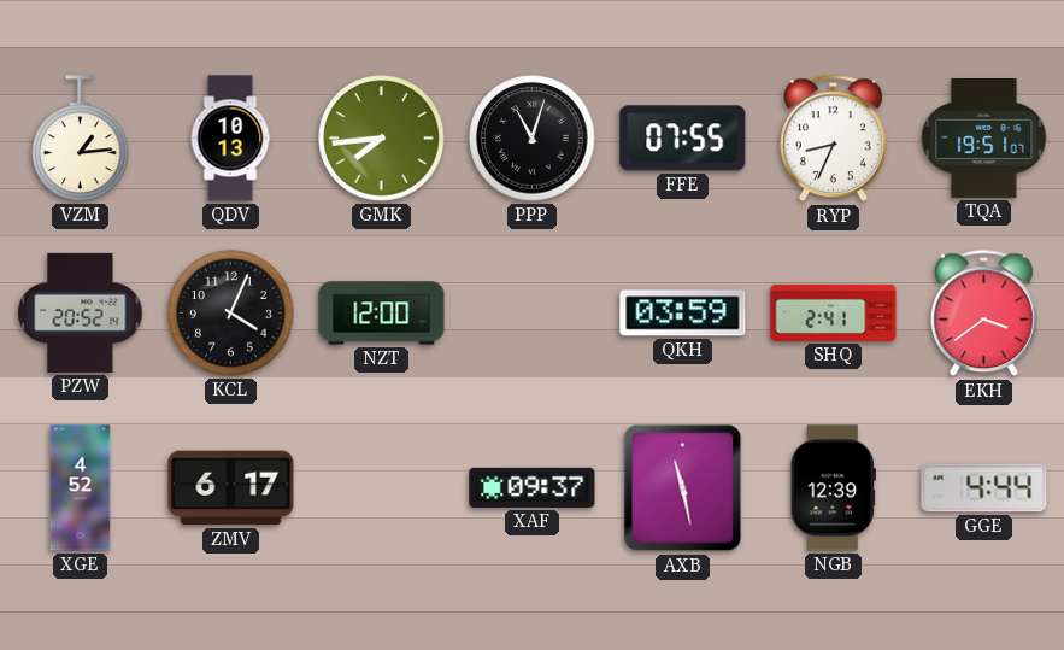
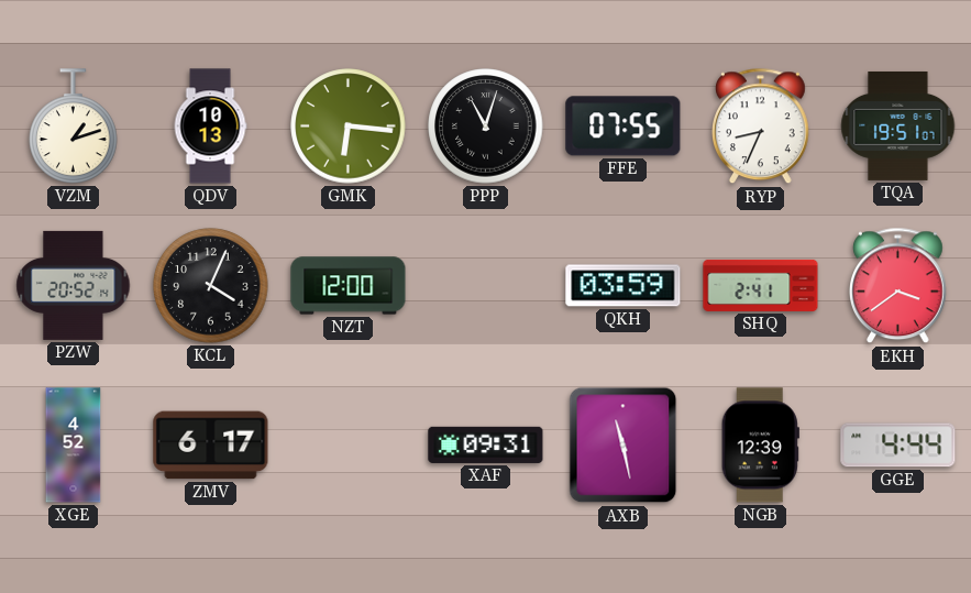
VZM: 1:14 -> 1:12
GMK: 7:44 -> 6:16
XAF: 09:37 -> 09:31
